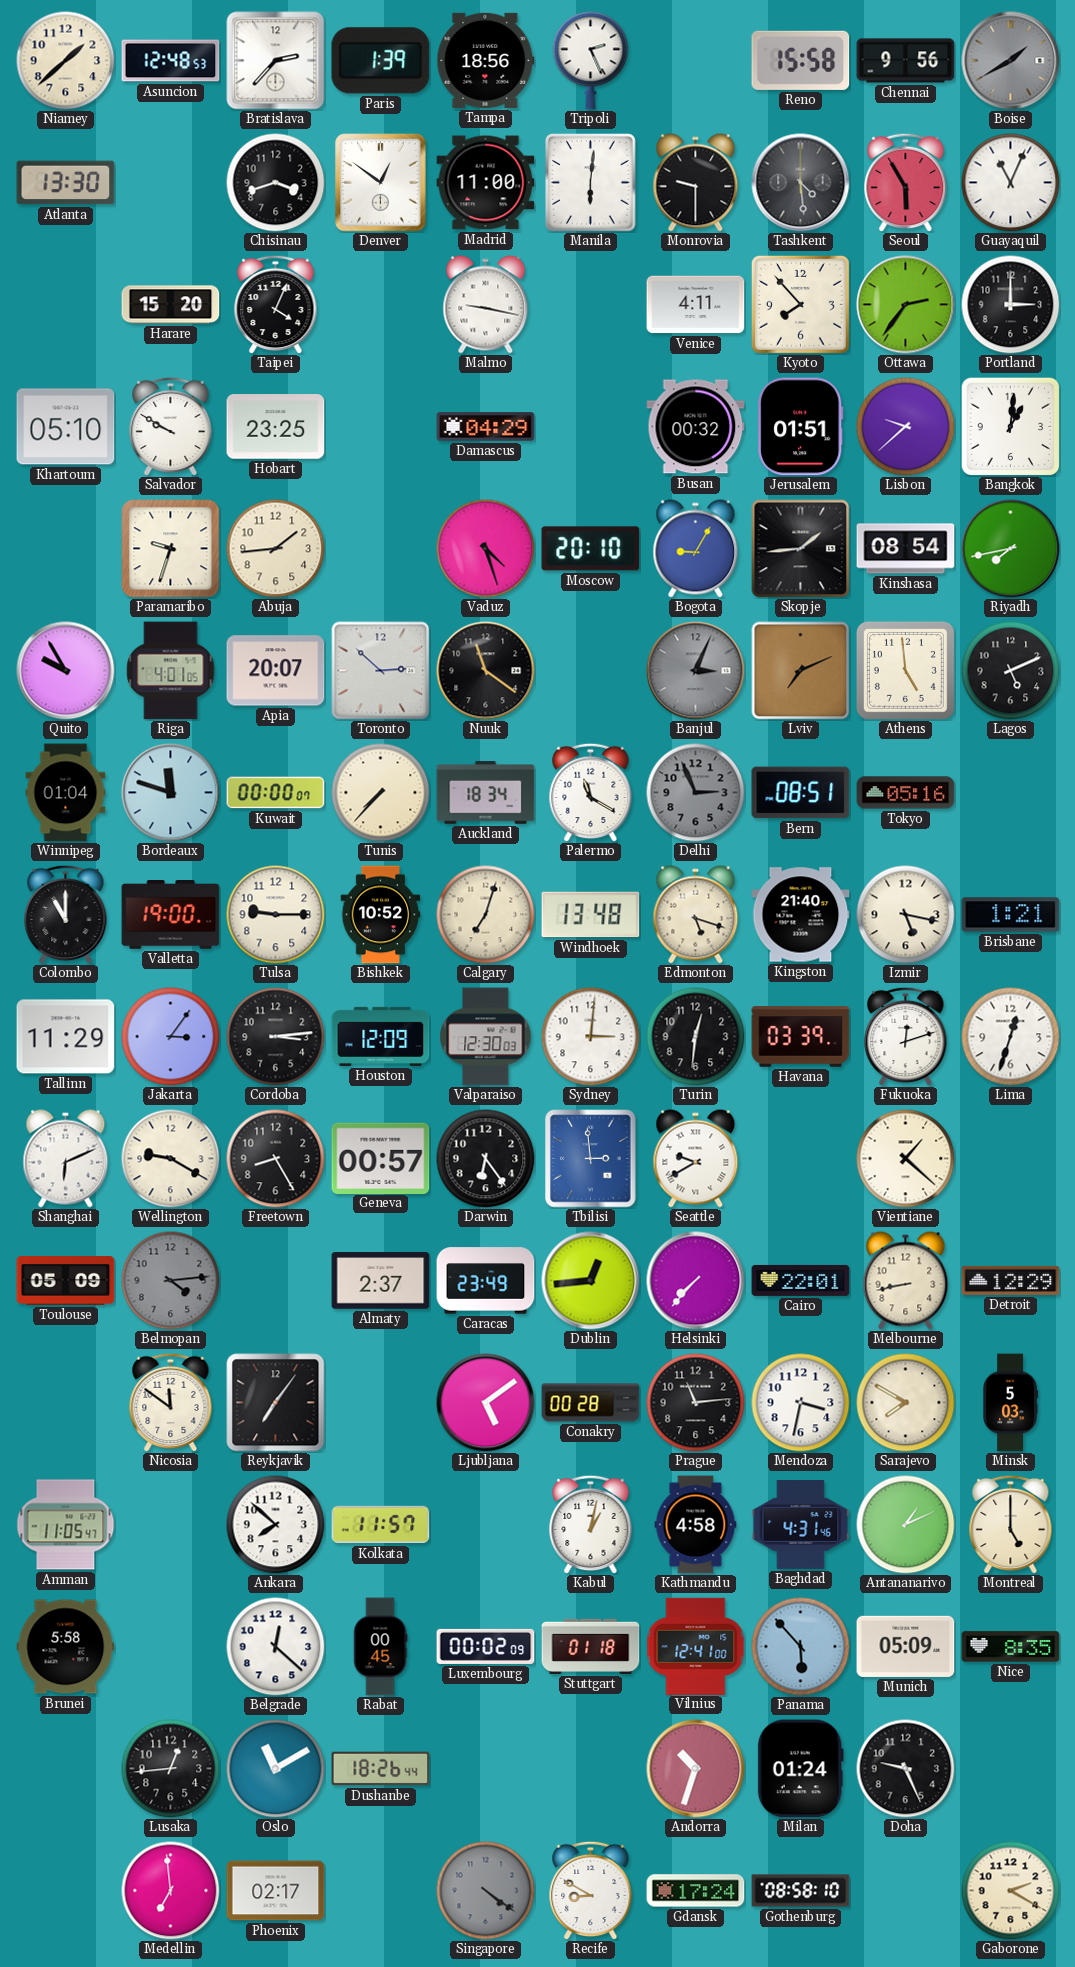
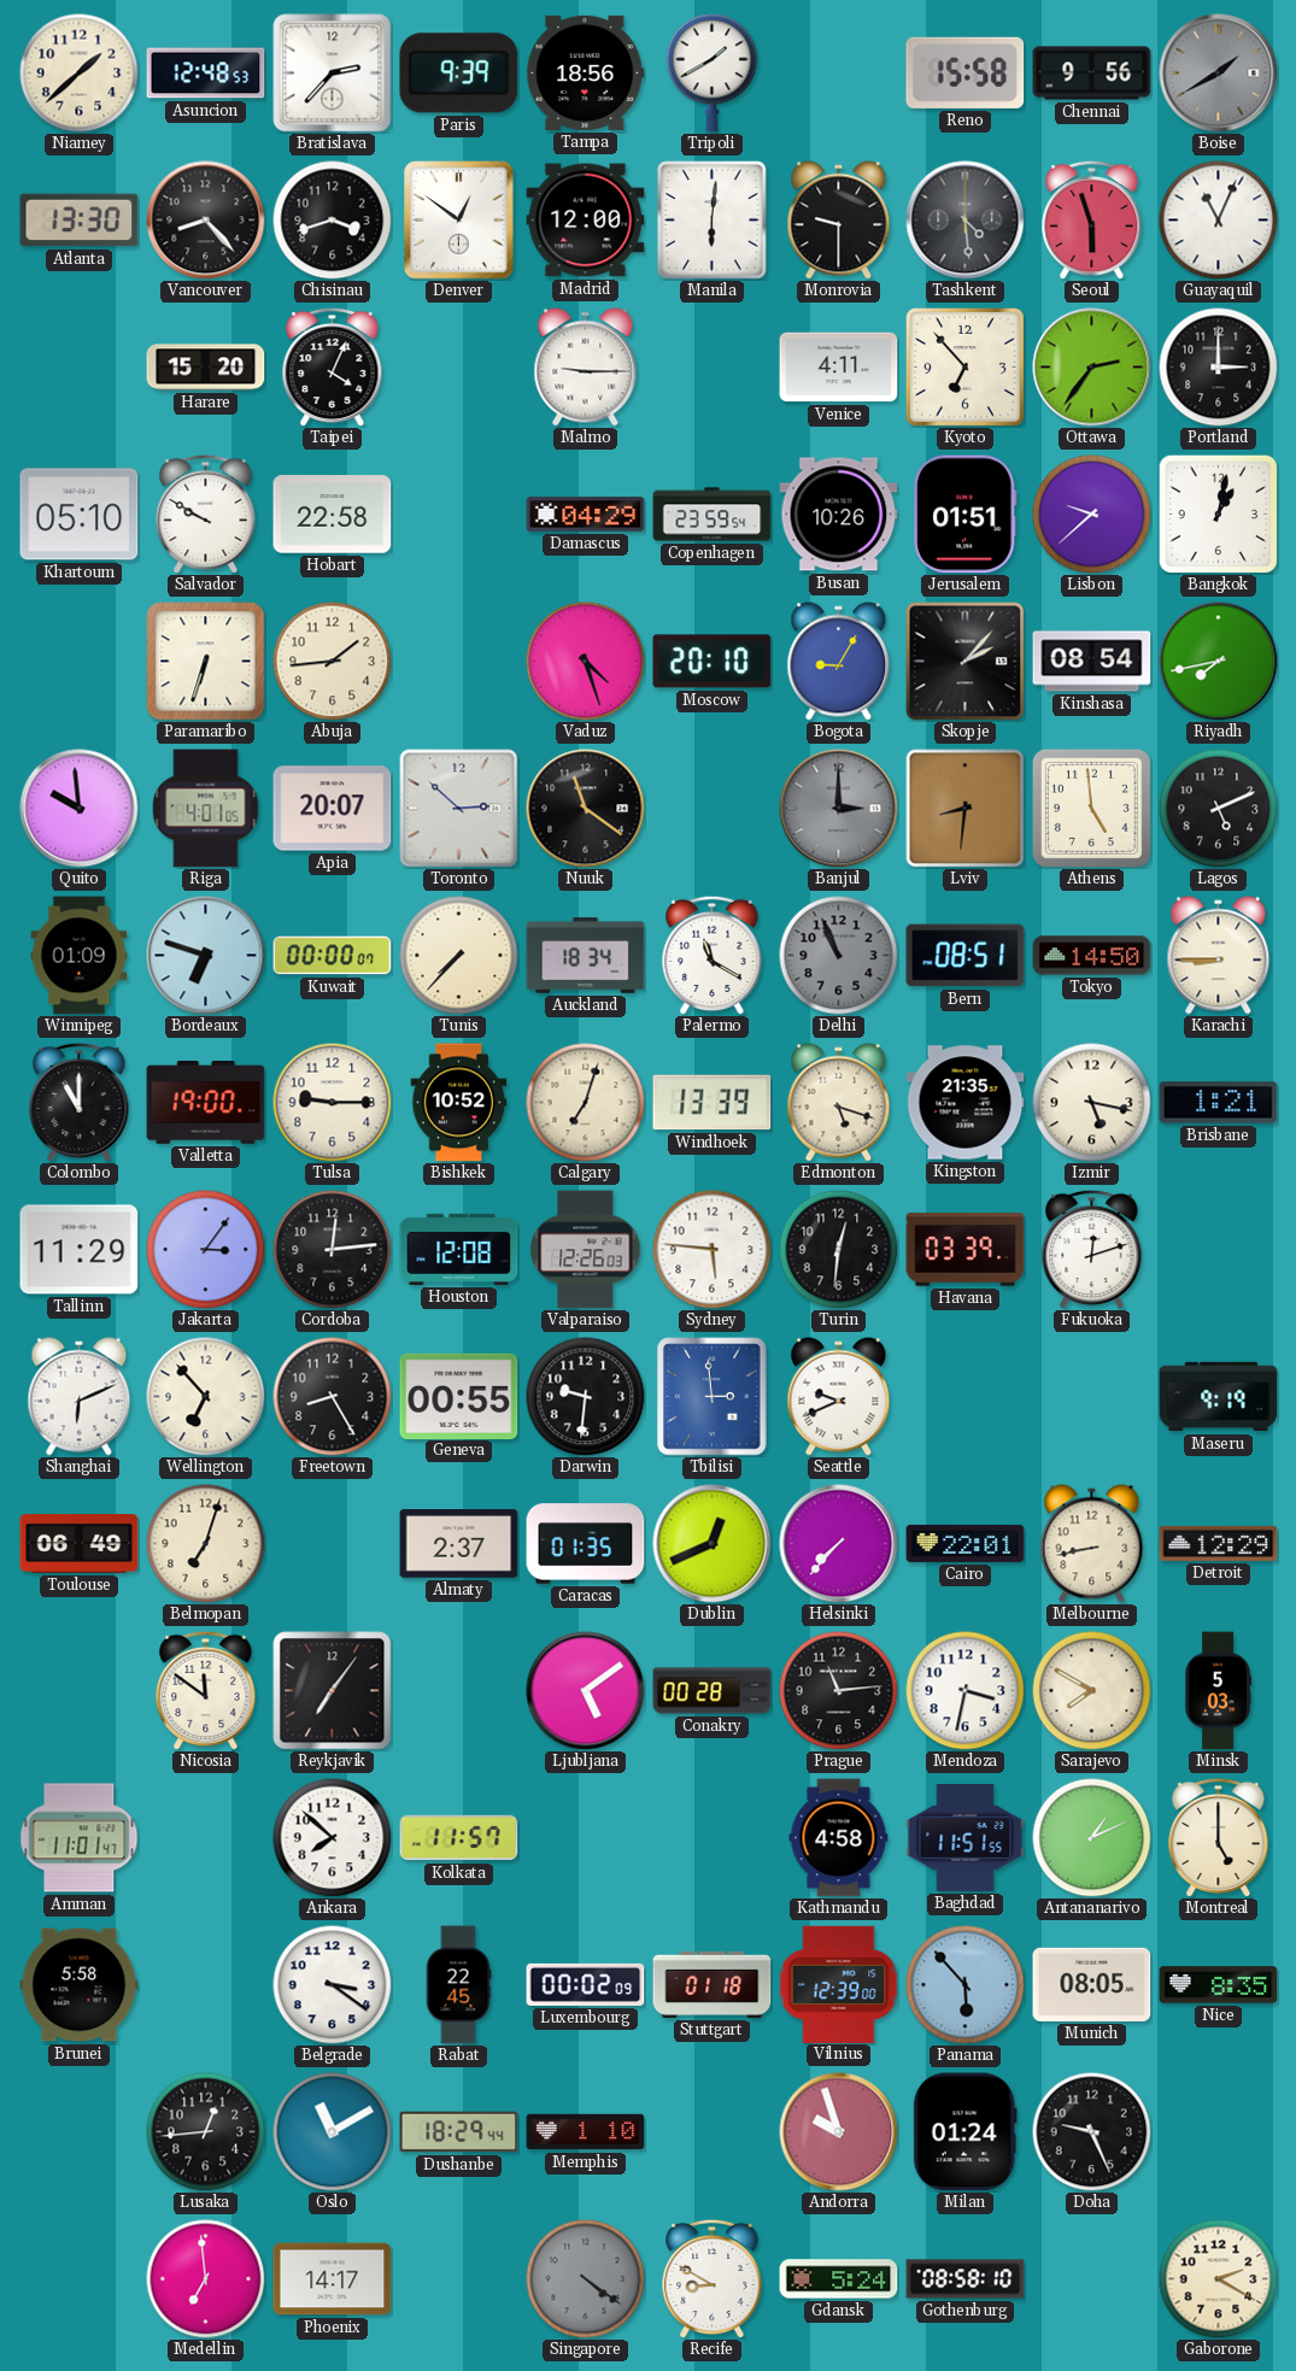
Paris: 1:39 -> 9:39
Tripoli: 2:26 -> 1:40
Vancouver: none -> 8:23
Madrid: 11:00 -> 12:00
Seoul: 5:55 -> 5:57
Malmo: 9:17 -> 9:15
Kyoto: 7:53 -> 6:53
Hobart: 23:25 -> 22:58
Copenhagen: none -> 23:59
Busan: 00:32 -> 10:26
Bangkok: 1:01 -> 1:02
Paramaribo: 9:33 -> 6:33
Skopje: 1:44 -> 2:07
Quito: 9:55 -> 9:59
Banjul: 3:04 -> 3:00
Lviv: 7:11 -> 8:31
Winnipeg: 01:04 -> 01:09
Bordeaux: 11:48 -> 6:48
Delhi: 2:56 -> 10:56
Tokyo: 05:16 -> 14:50
Karachi: none -> 8:45
Windhoek: 13:48 -> 13:39
Kingston: 21:40 -> 21:35
Cordoba: 3:14 -> 12:14
Houston: 12:09 -> 12:08
Valparaiso: 12:30 -> 12:26
Sydney: 3:01 -> 5:46
Lima: 12:33 -> none
Wellington: 9:20 -> 6:53
Geneva: 00:57 -> 00:55
Darwin: 6:24 -> 9:31
Seattle: 9:40 -> 9:41
Vientiane: 1:22 -> none
Maseru: none -> 9:19
Toulouse: 05:09 -> 06:49
Belmopan: 4:14 -> 7:03
Belmopan dial: grey -> cream
Caracas: 23:49 -> 01:35
Dublin: 12:44 -> 12:41
Amman: 11:05 -> 11:01
Kabul: 1:02 -> none
Baghdad: 4:31 -> 11:51
Belgrade: 12:22 -> 3:21
Rabat: 00:45 -> 22:45
Vilnius: 12:41 -> 12:39
Munich: 05:09 -> 08:05
Dushanbe: 18:26 -> 18:29
Memphis: none -> 1:10
Andorra: 10:33 -> 9:57
Phoenix: 02:17 -> 14:17
Gdansk: 17:24 -> 5:24
